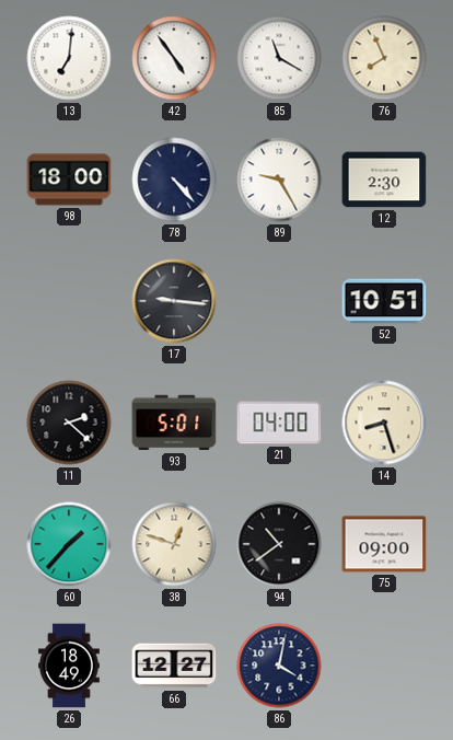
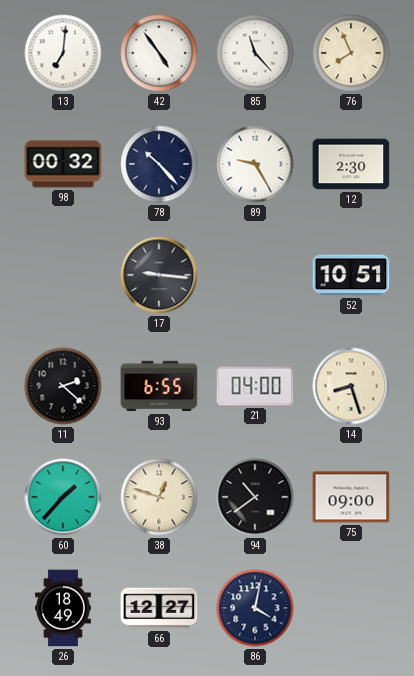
85: 11:20 -> 11:23
98: 18:00 -> 00:32
78: 4:23 -> 10:23
93: 5:01 -> 6:55
